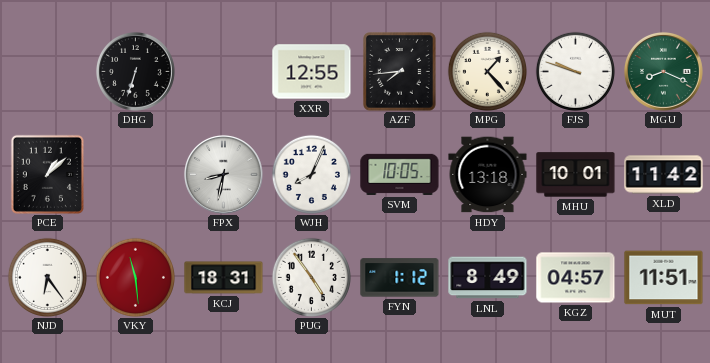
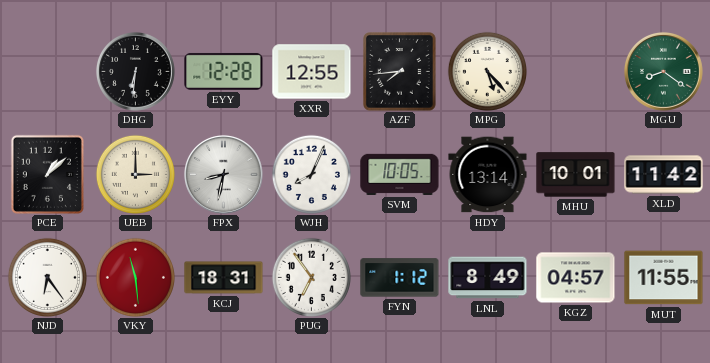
DHG: 6:33 -> 6:31
EYY: none -> 12:28
MPG: 1:23 -> 5:23
FJS: 9:48 -> none
MGU: 8:19 -> 8:21
UEB: none -> 3:00
HDY: 13:18 -> 13:14
PUG: 4:54 -> 6:54
MUT: 11:51 -> 11:55
